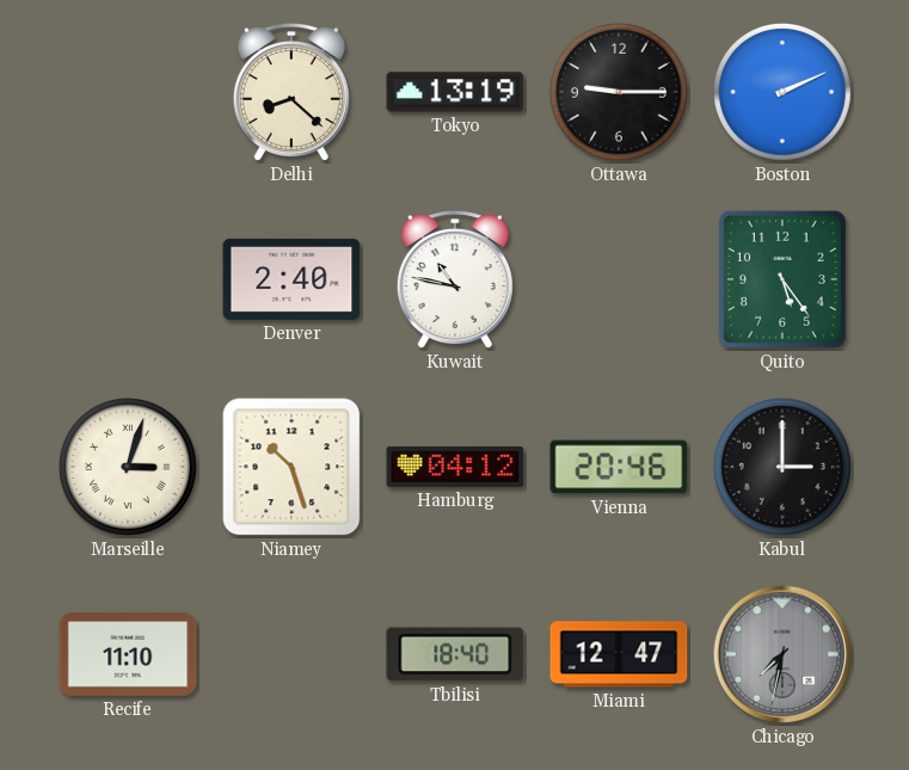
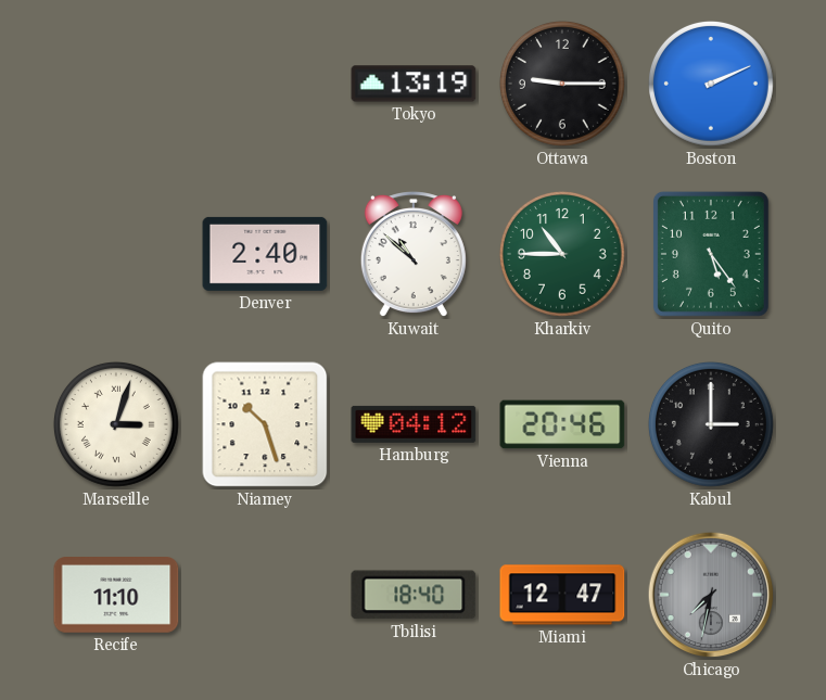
Delhi: 8:22 -> none
Kuwait: 10:47 -> 10:52
Kharkiv: none -> 10:45
